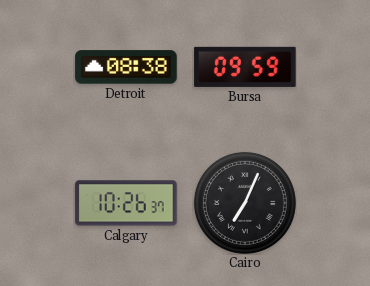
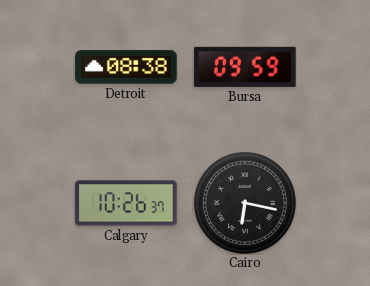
Cairo: 7:04 -> 6:17
